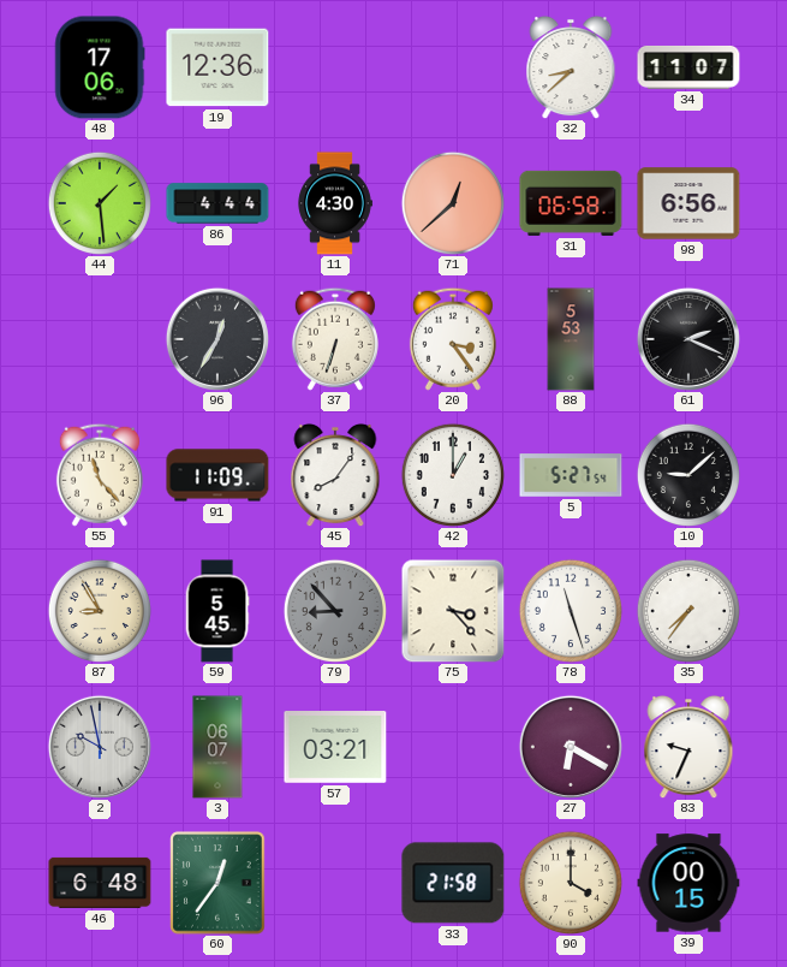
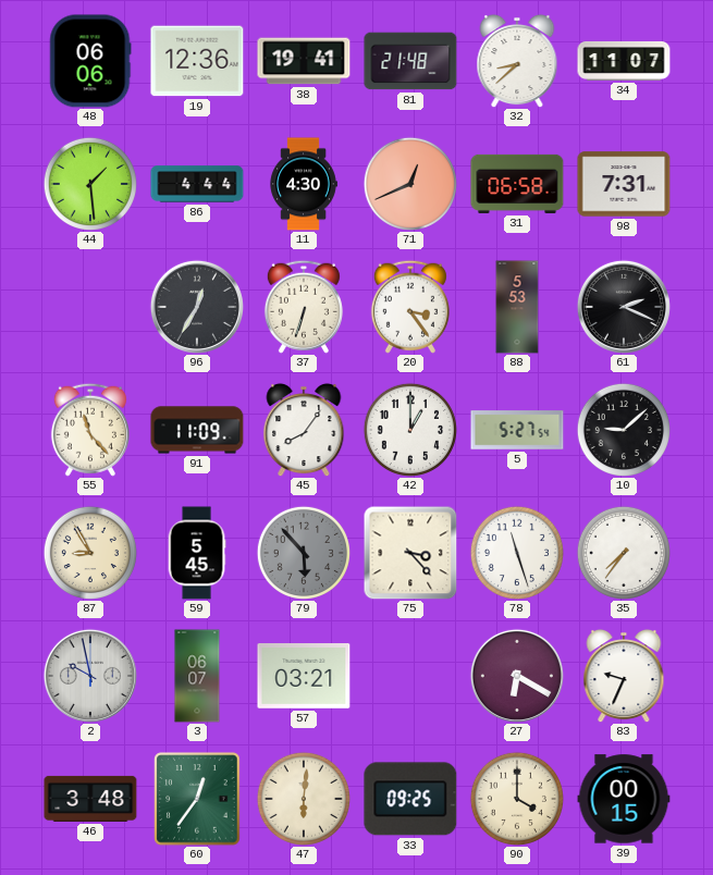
48: 17:06 -> 06:06
38: none -> 19:41
81: none -> 21:48
71: 12:38 -> 12:41
98: 6:56 -> 7:31
79: 8:53 -> 5:53
46: 6:48 -> 3:48
47: none -> 6:01
33: 21:58 -> 09:25
